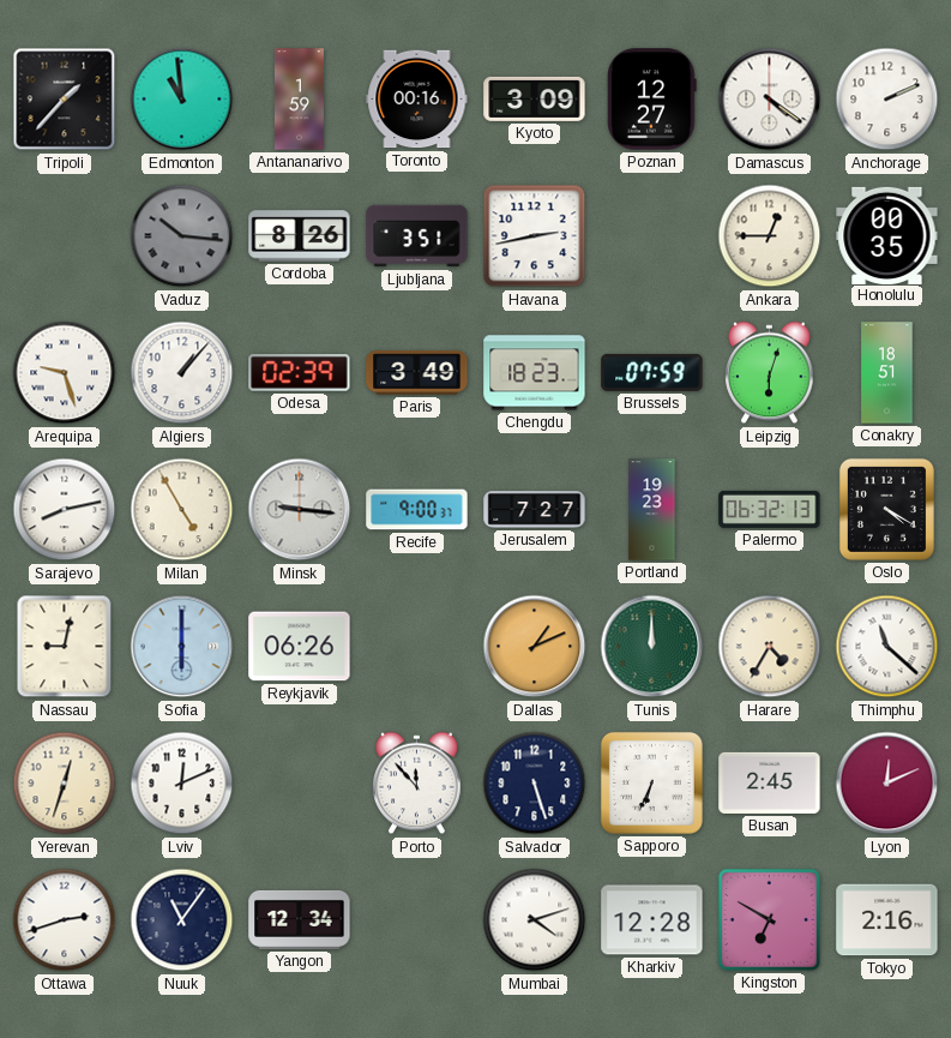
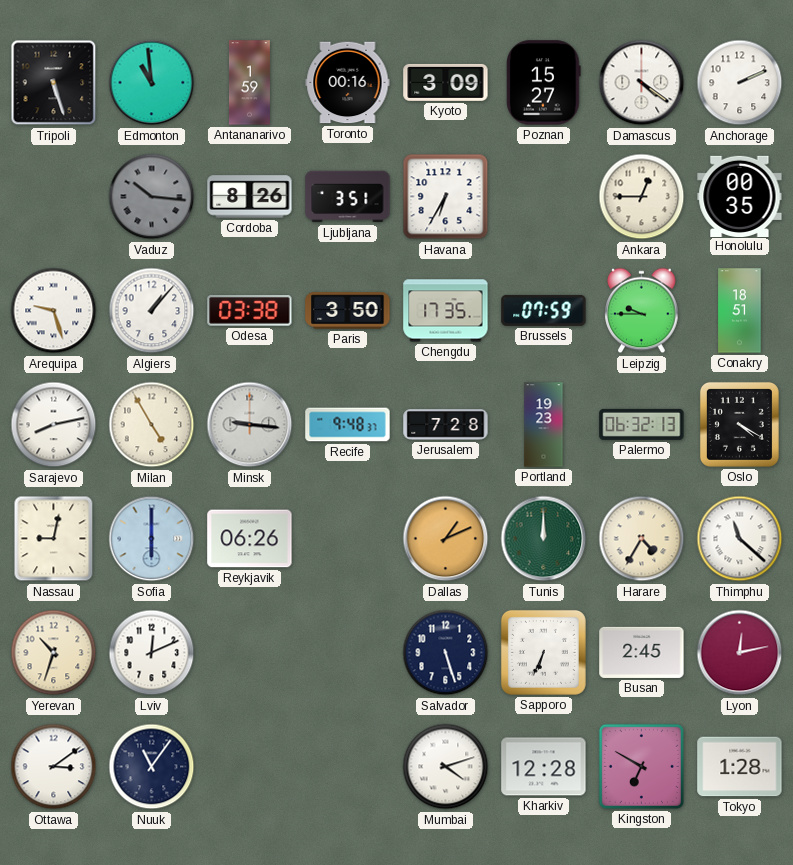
Tripoli: 1:37 -> 5:27
Poznan: 12:27 -> 15:27
Havana: 2:43 -> 6:35
Odesa: 02:39 -> 03:38
Paris: 3:49 -> 3:50
Chengdu: 18:23 -> 17:35
Leipzig: 6:03 -> 9:45
Recife: 9:00 -> 9:48
Jerusalem: 7:27 -> 7:28
Yerevan: 12:33 -> 10:33
Porto: 11:53 -> none
Lyon: 12:11 -> 12:13
Ottawa: 2:42 -> 3:09
Yangon: 12:34 -> none
Tokyo: 2:16 -> 1:28
